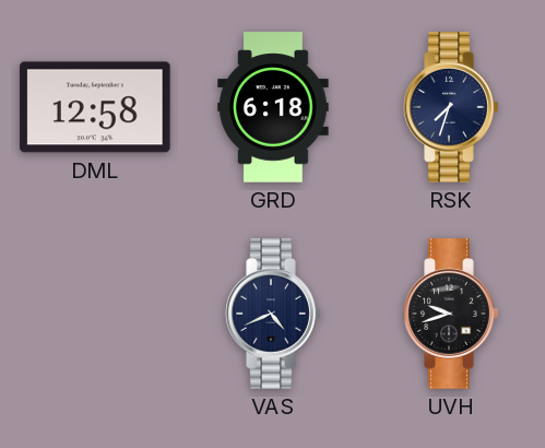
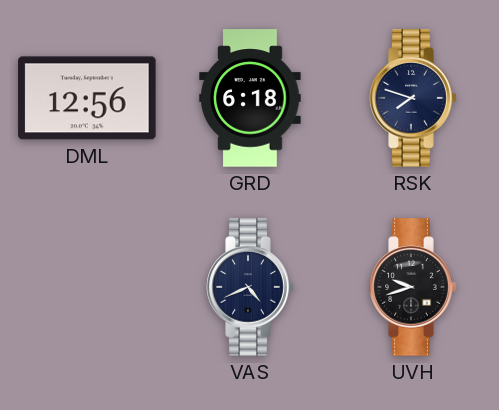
DML: 12:58 -> 12:56
RSK: 7:33 -> 7:48
